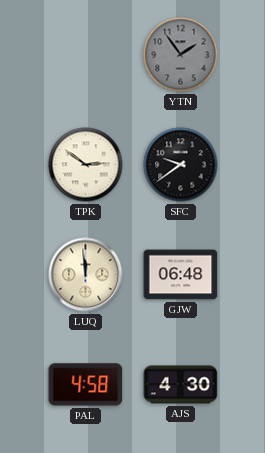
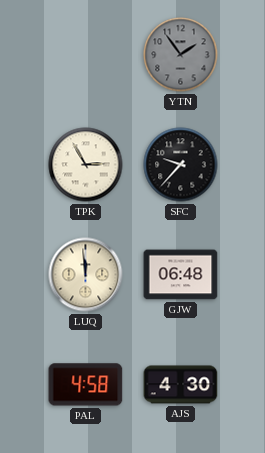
TPK: 2:51 -> 2:55
SFC: 9:39 -> 9:37
